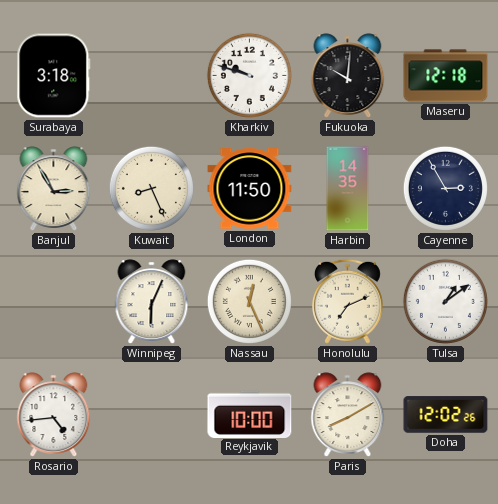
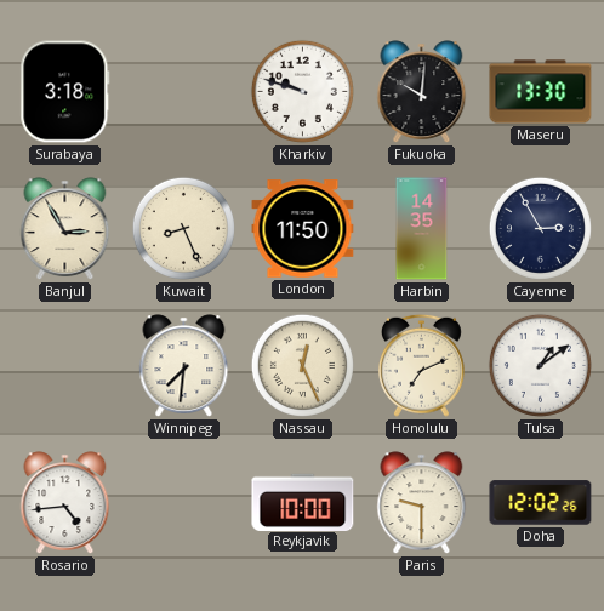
Maseru: 12:18 -> 13:30
Winnipeg: 6:04 -> 7:31
Paris: 8:10 -> 9:30
